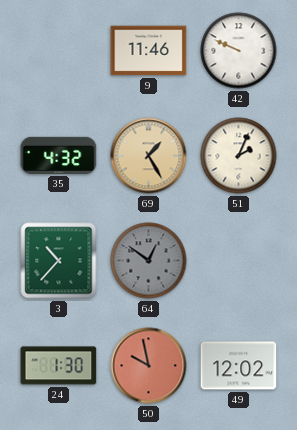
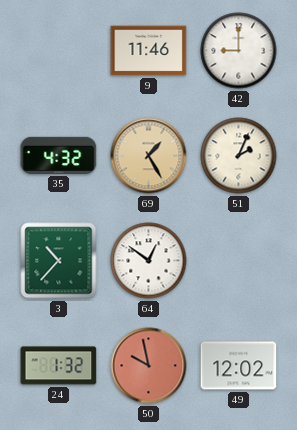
42: 9:49 -> 9:00
64 dial: grey -> white
24: 1:30 -> 1:32
